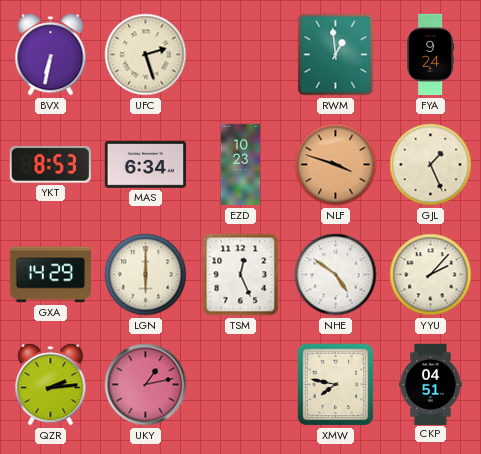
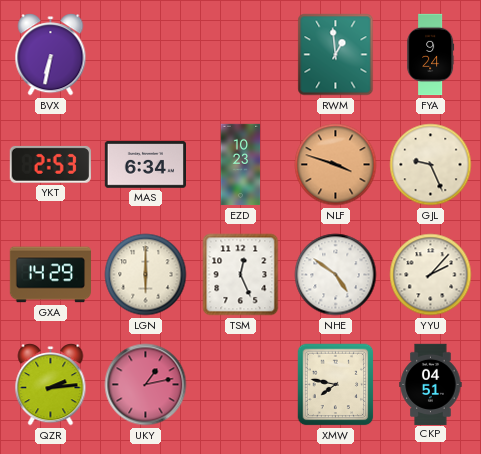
UFC: 2:27 -> none
YKT: 8:53 -> 2:53
GJL: 1:26 -> 9:26
